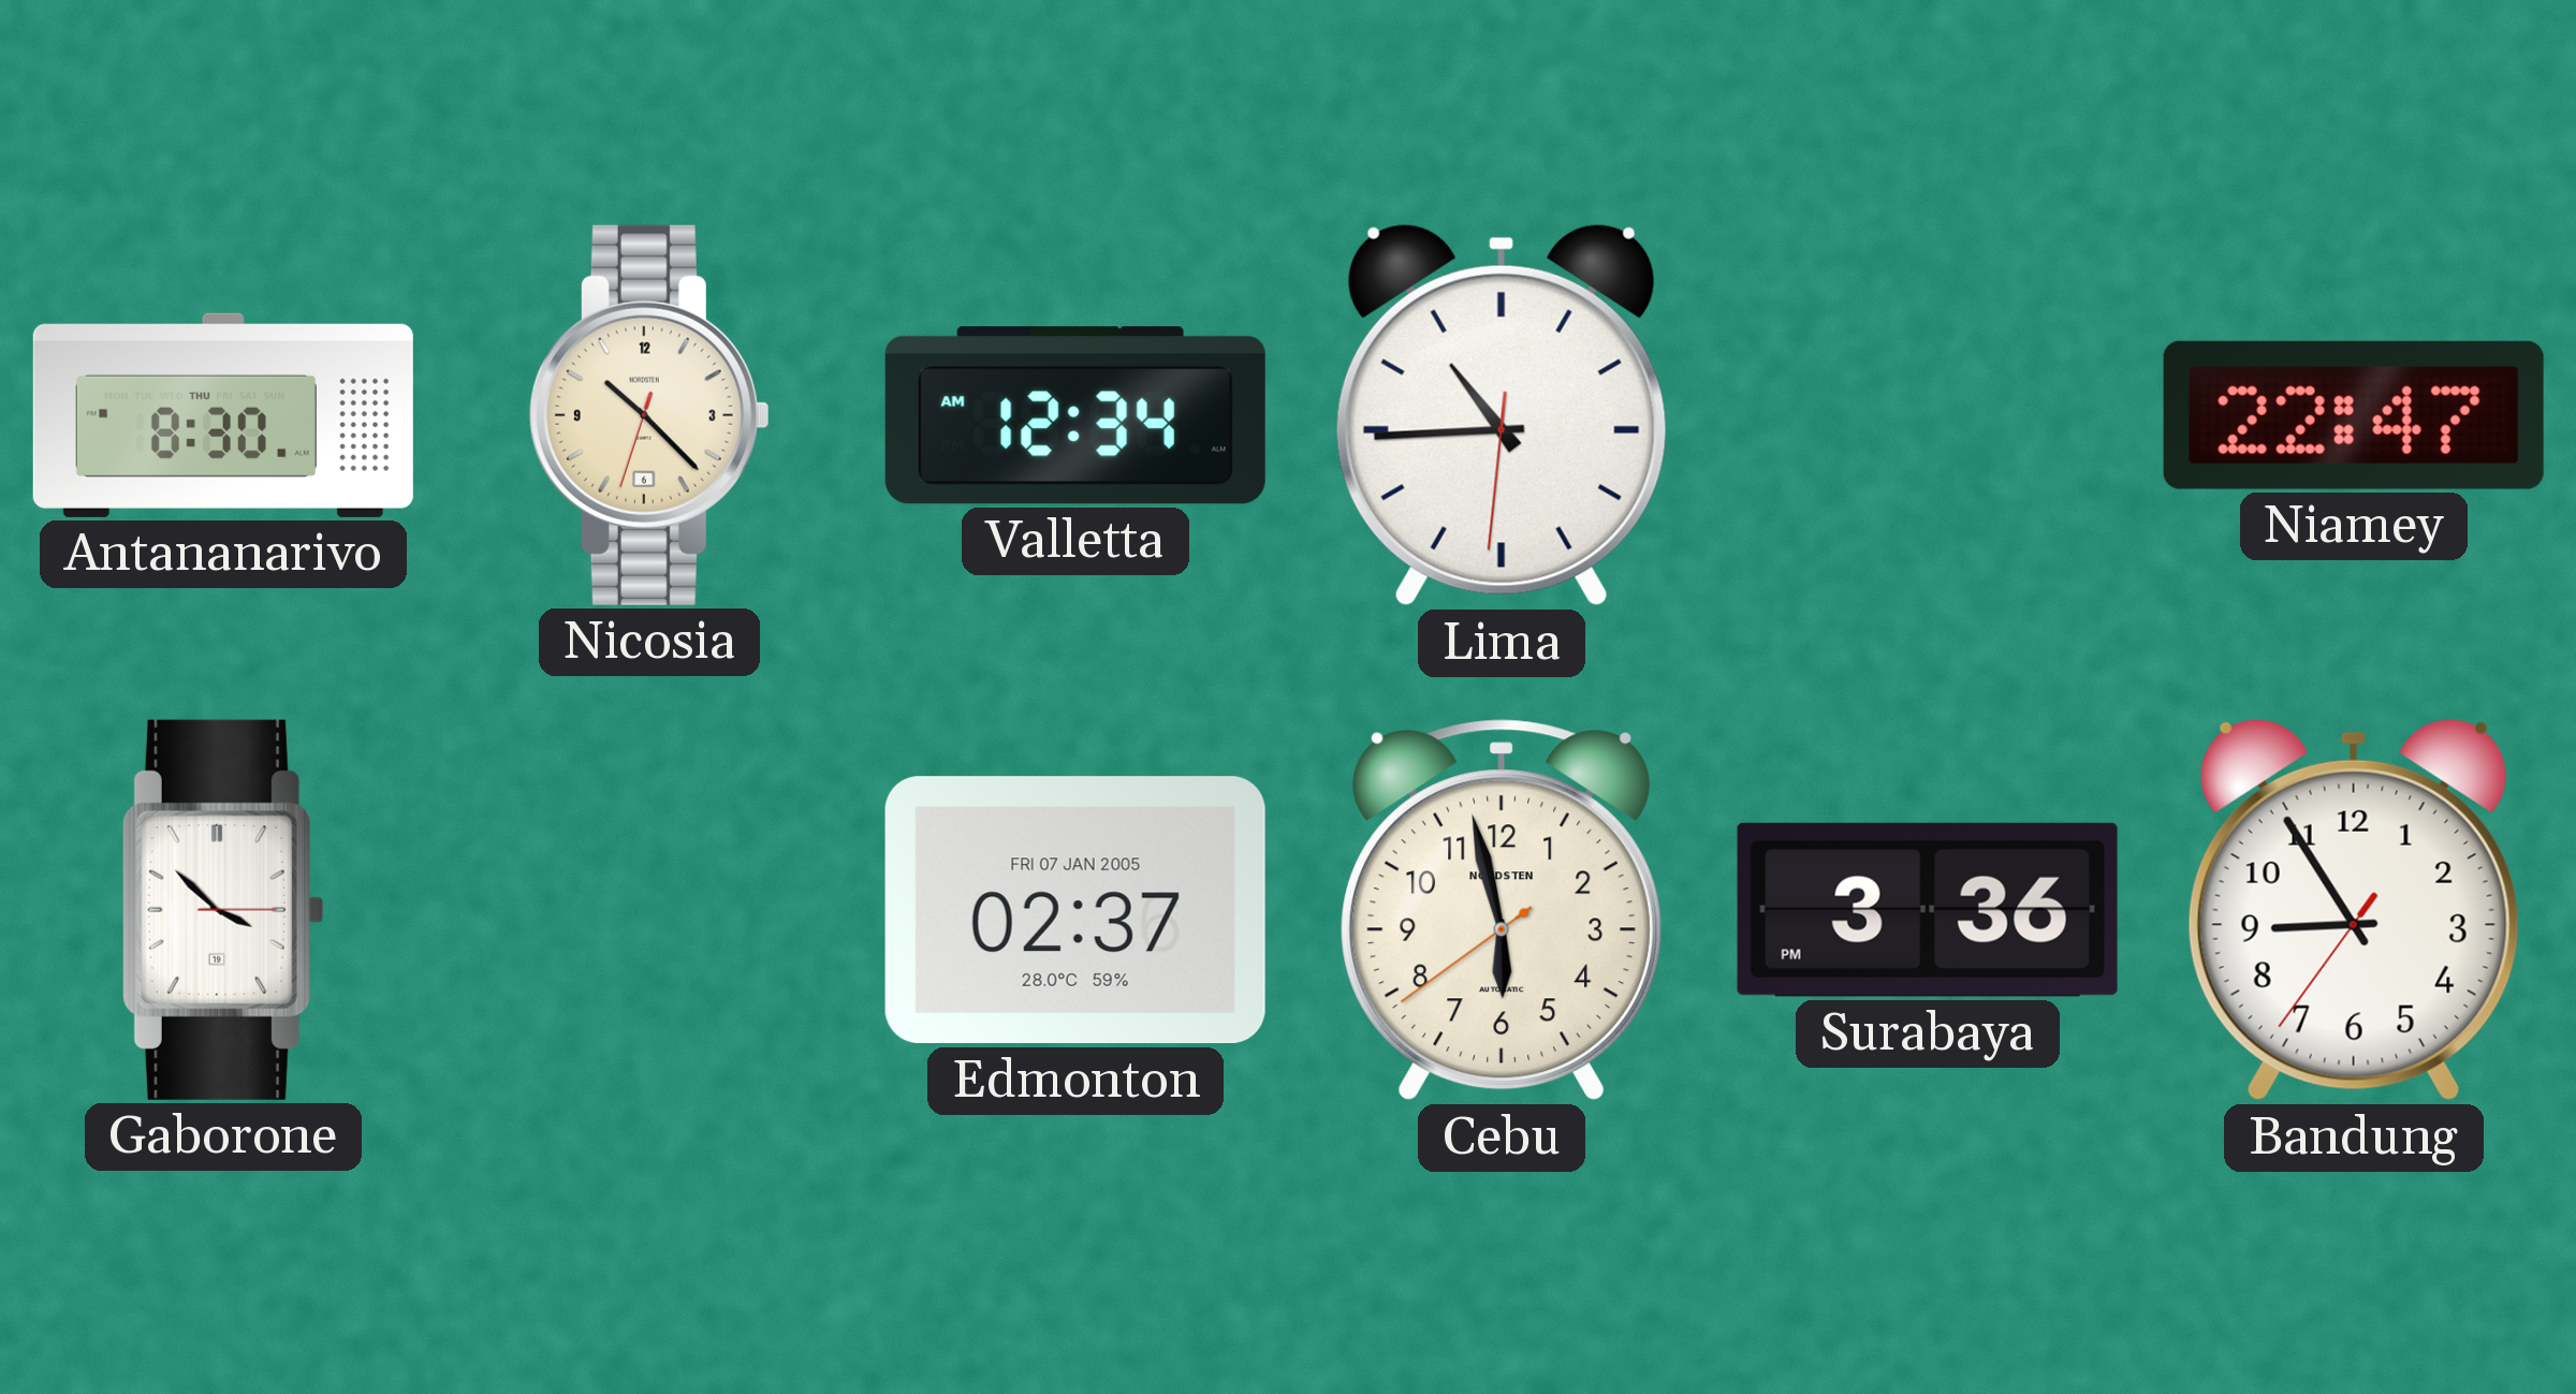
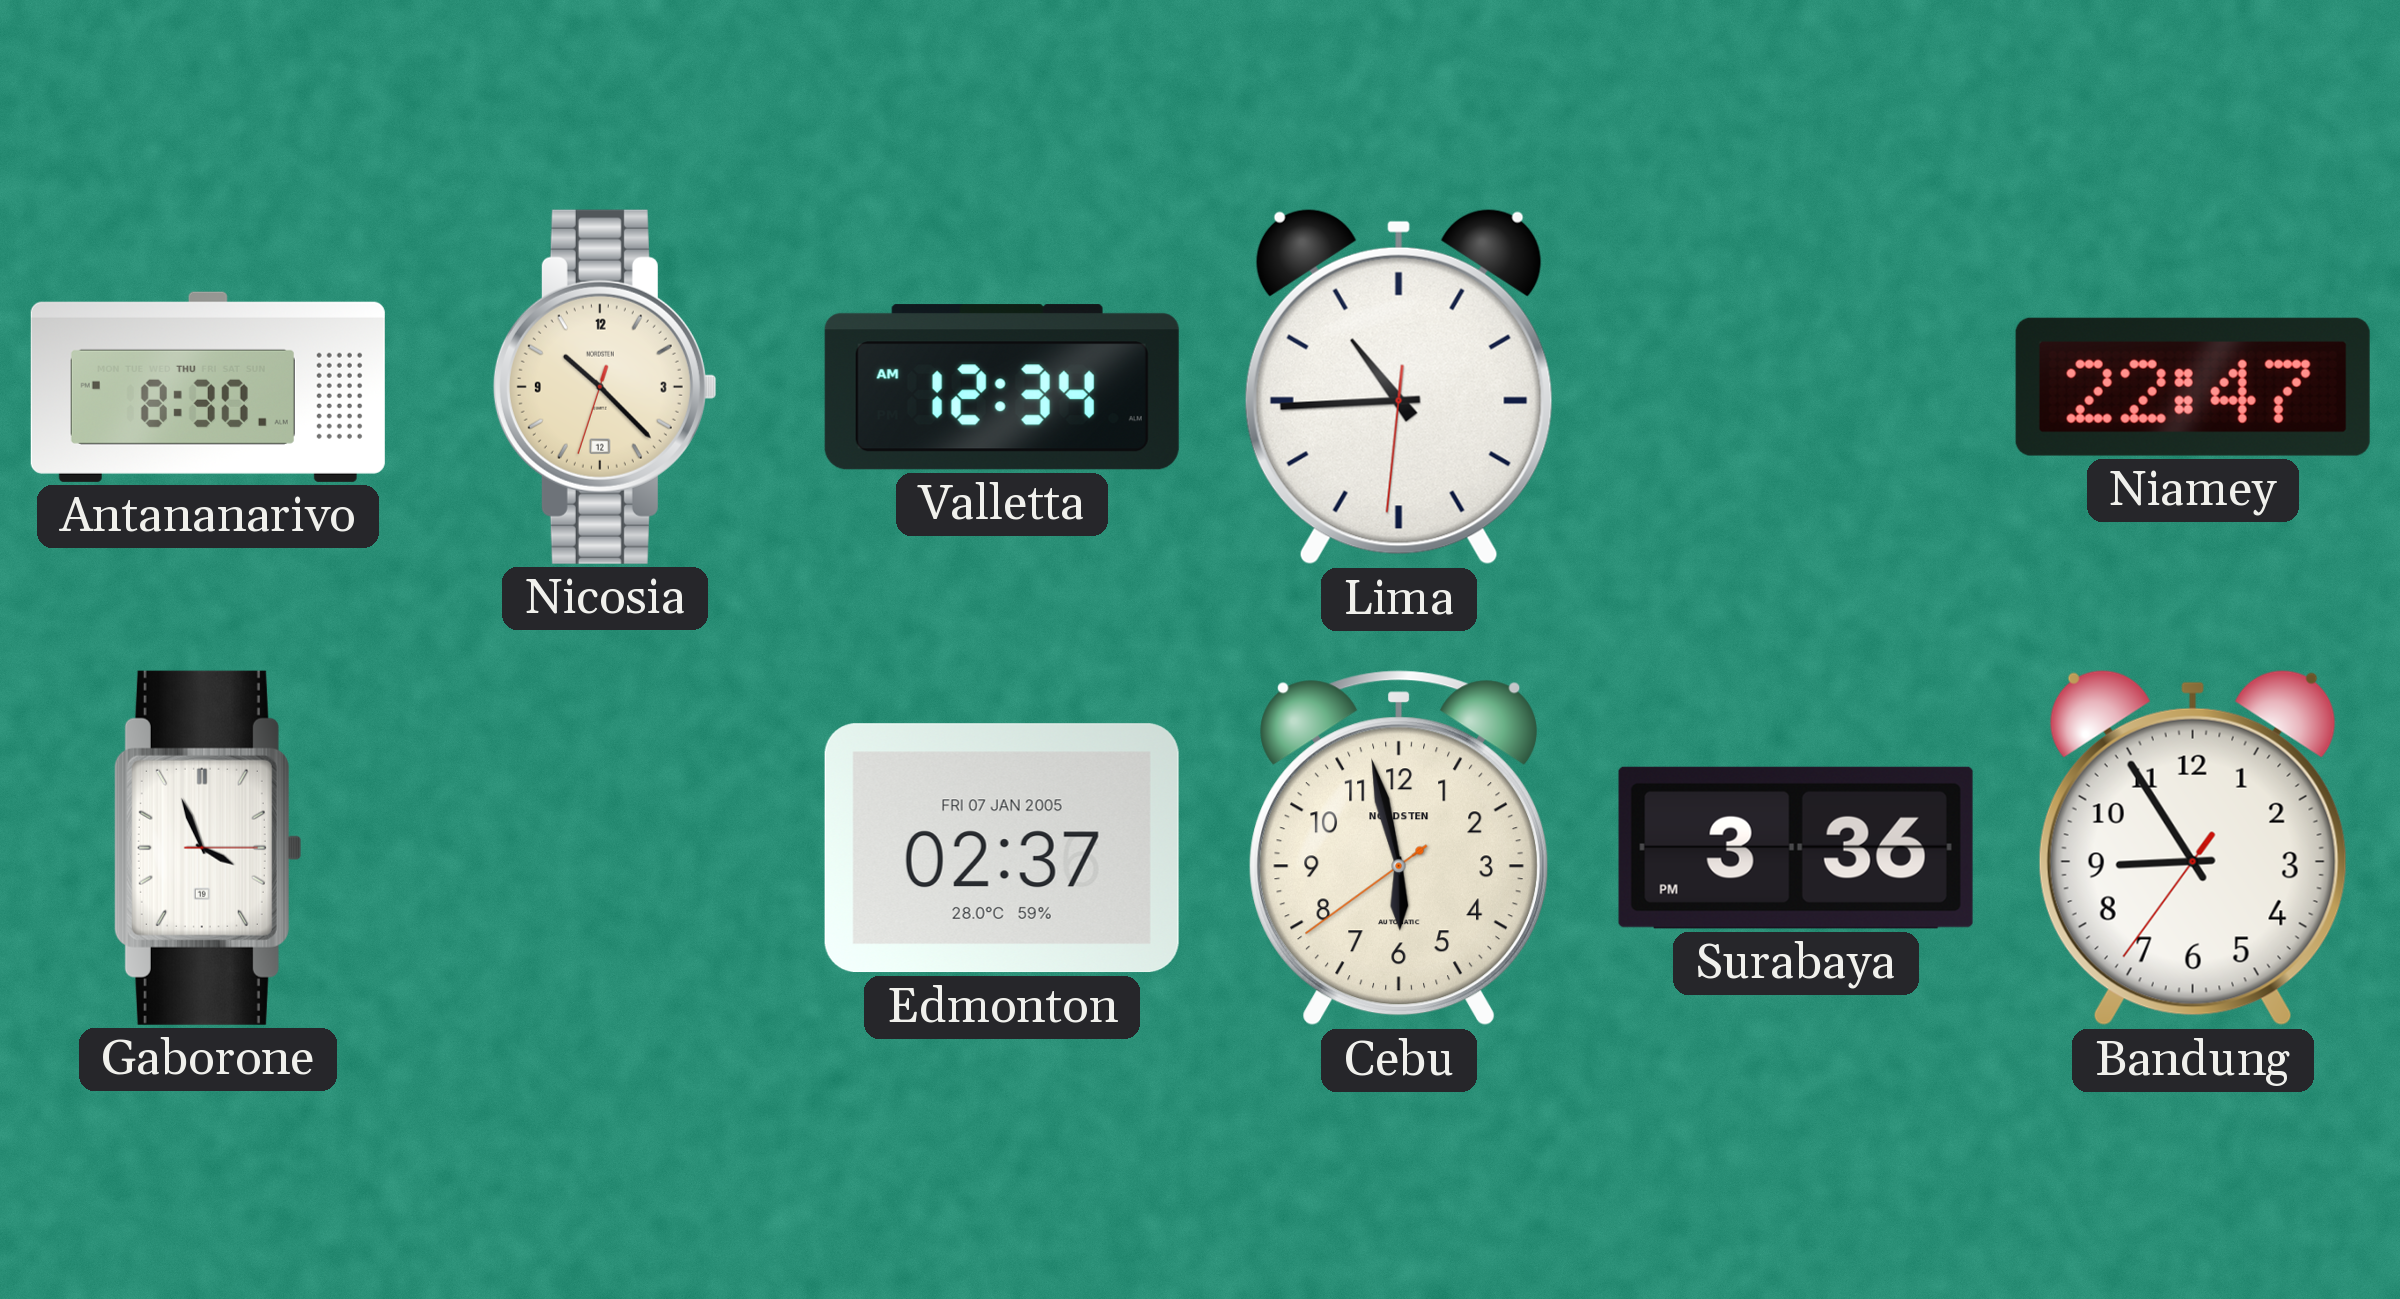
Nicosia date: 6 -> 12
Gaborone: 3:52 -> 3:56
